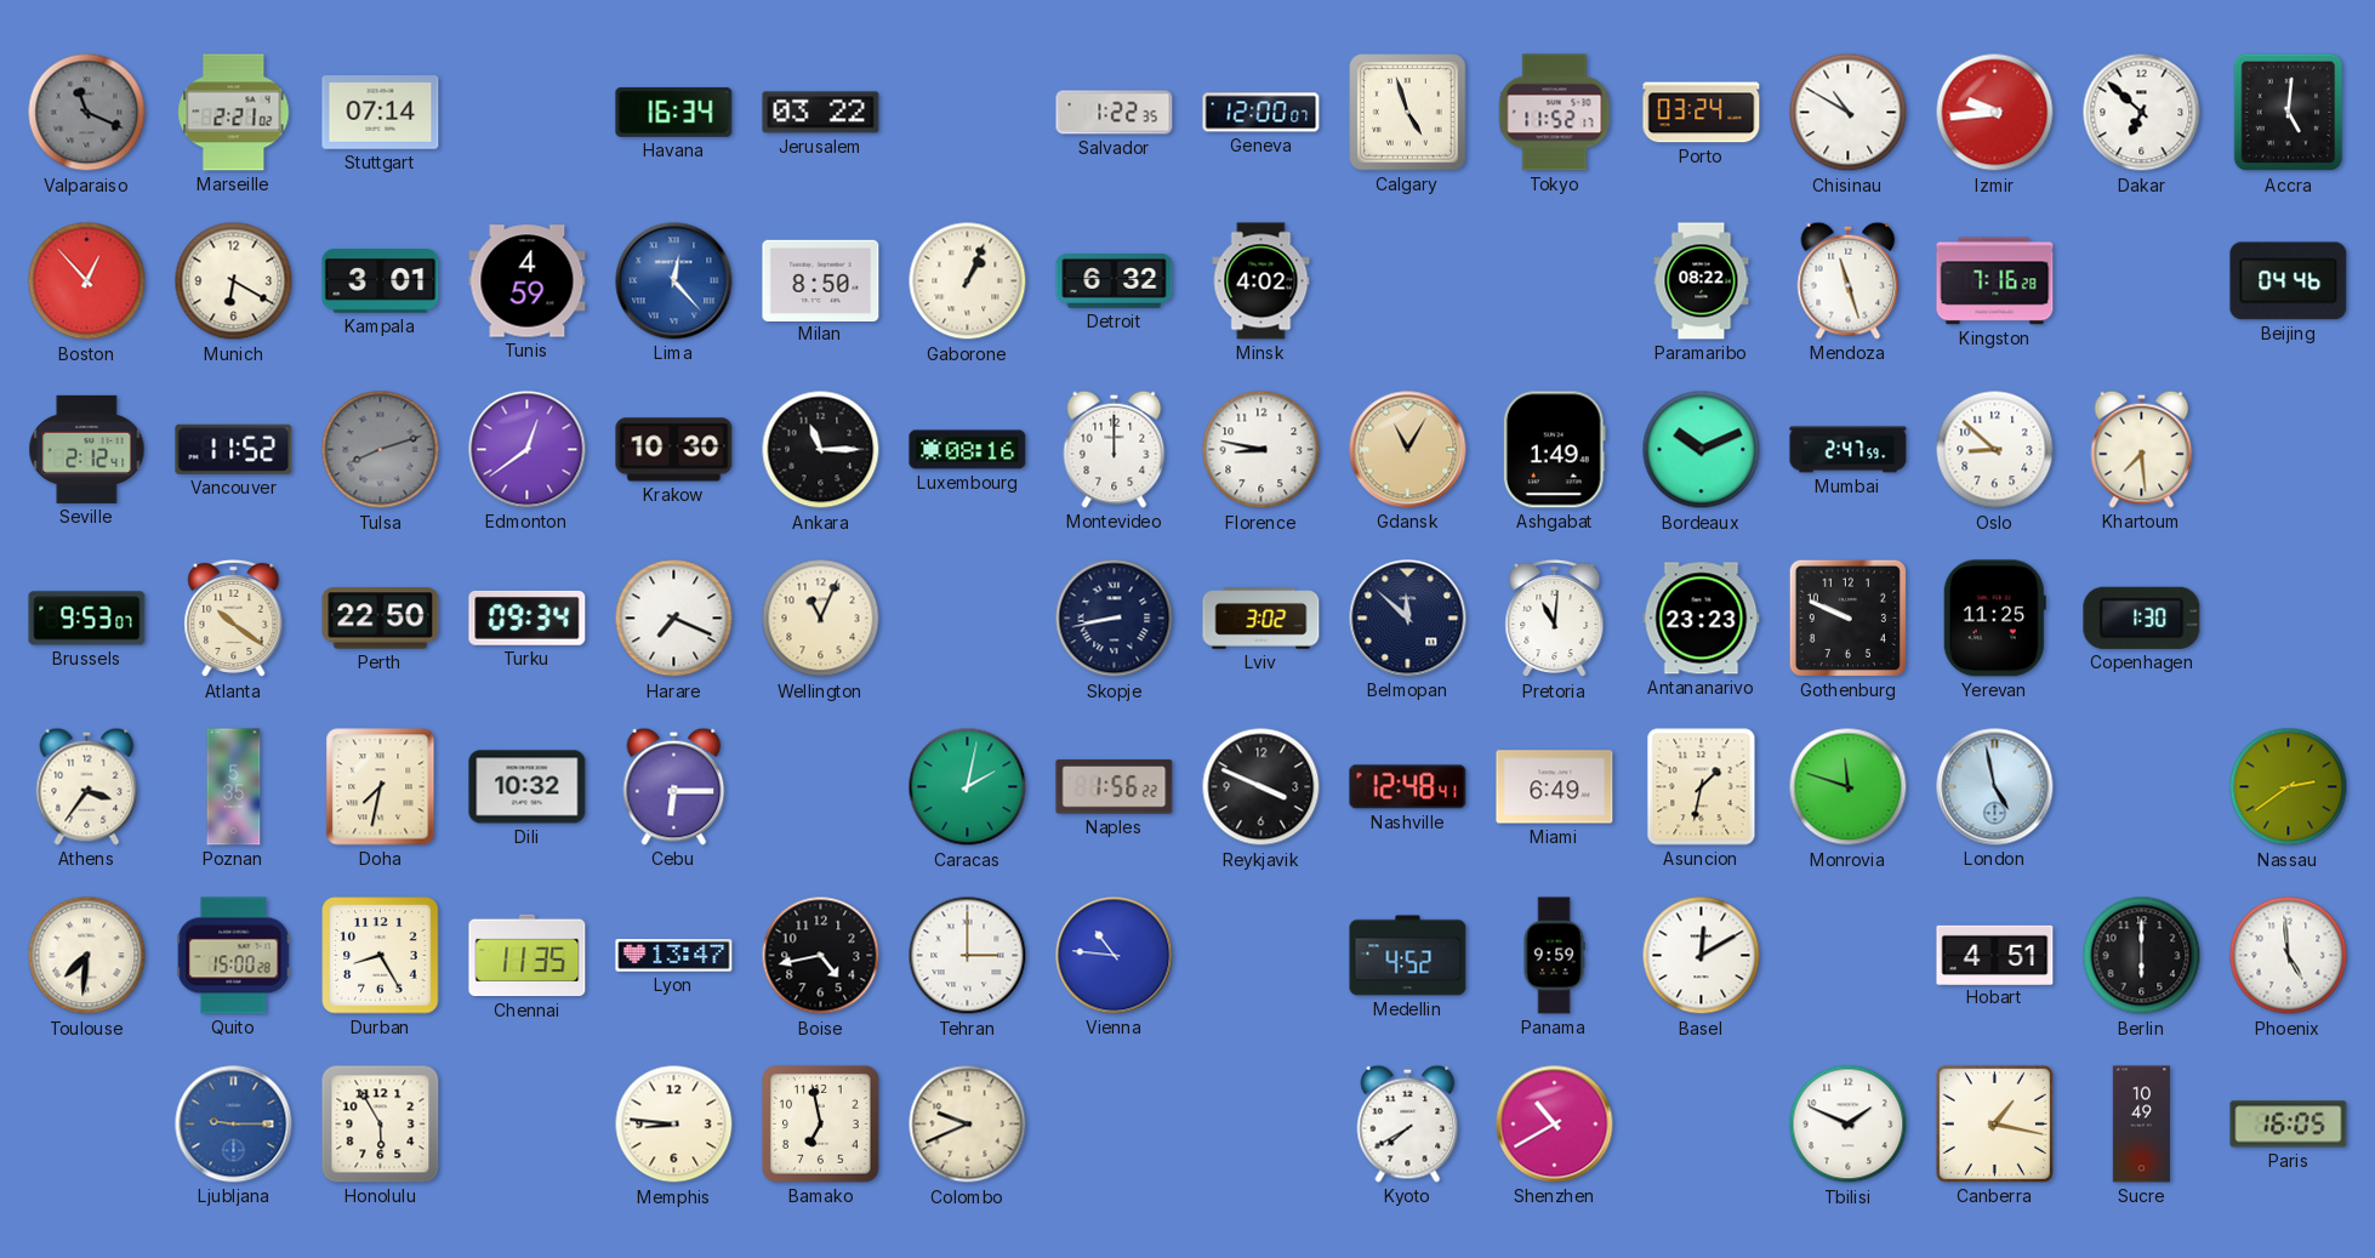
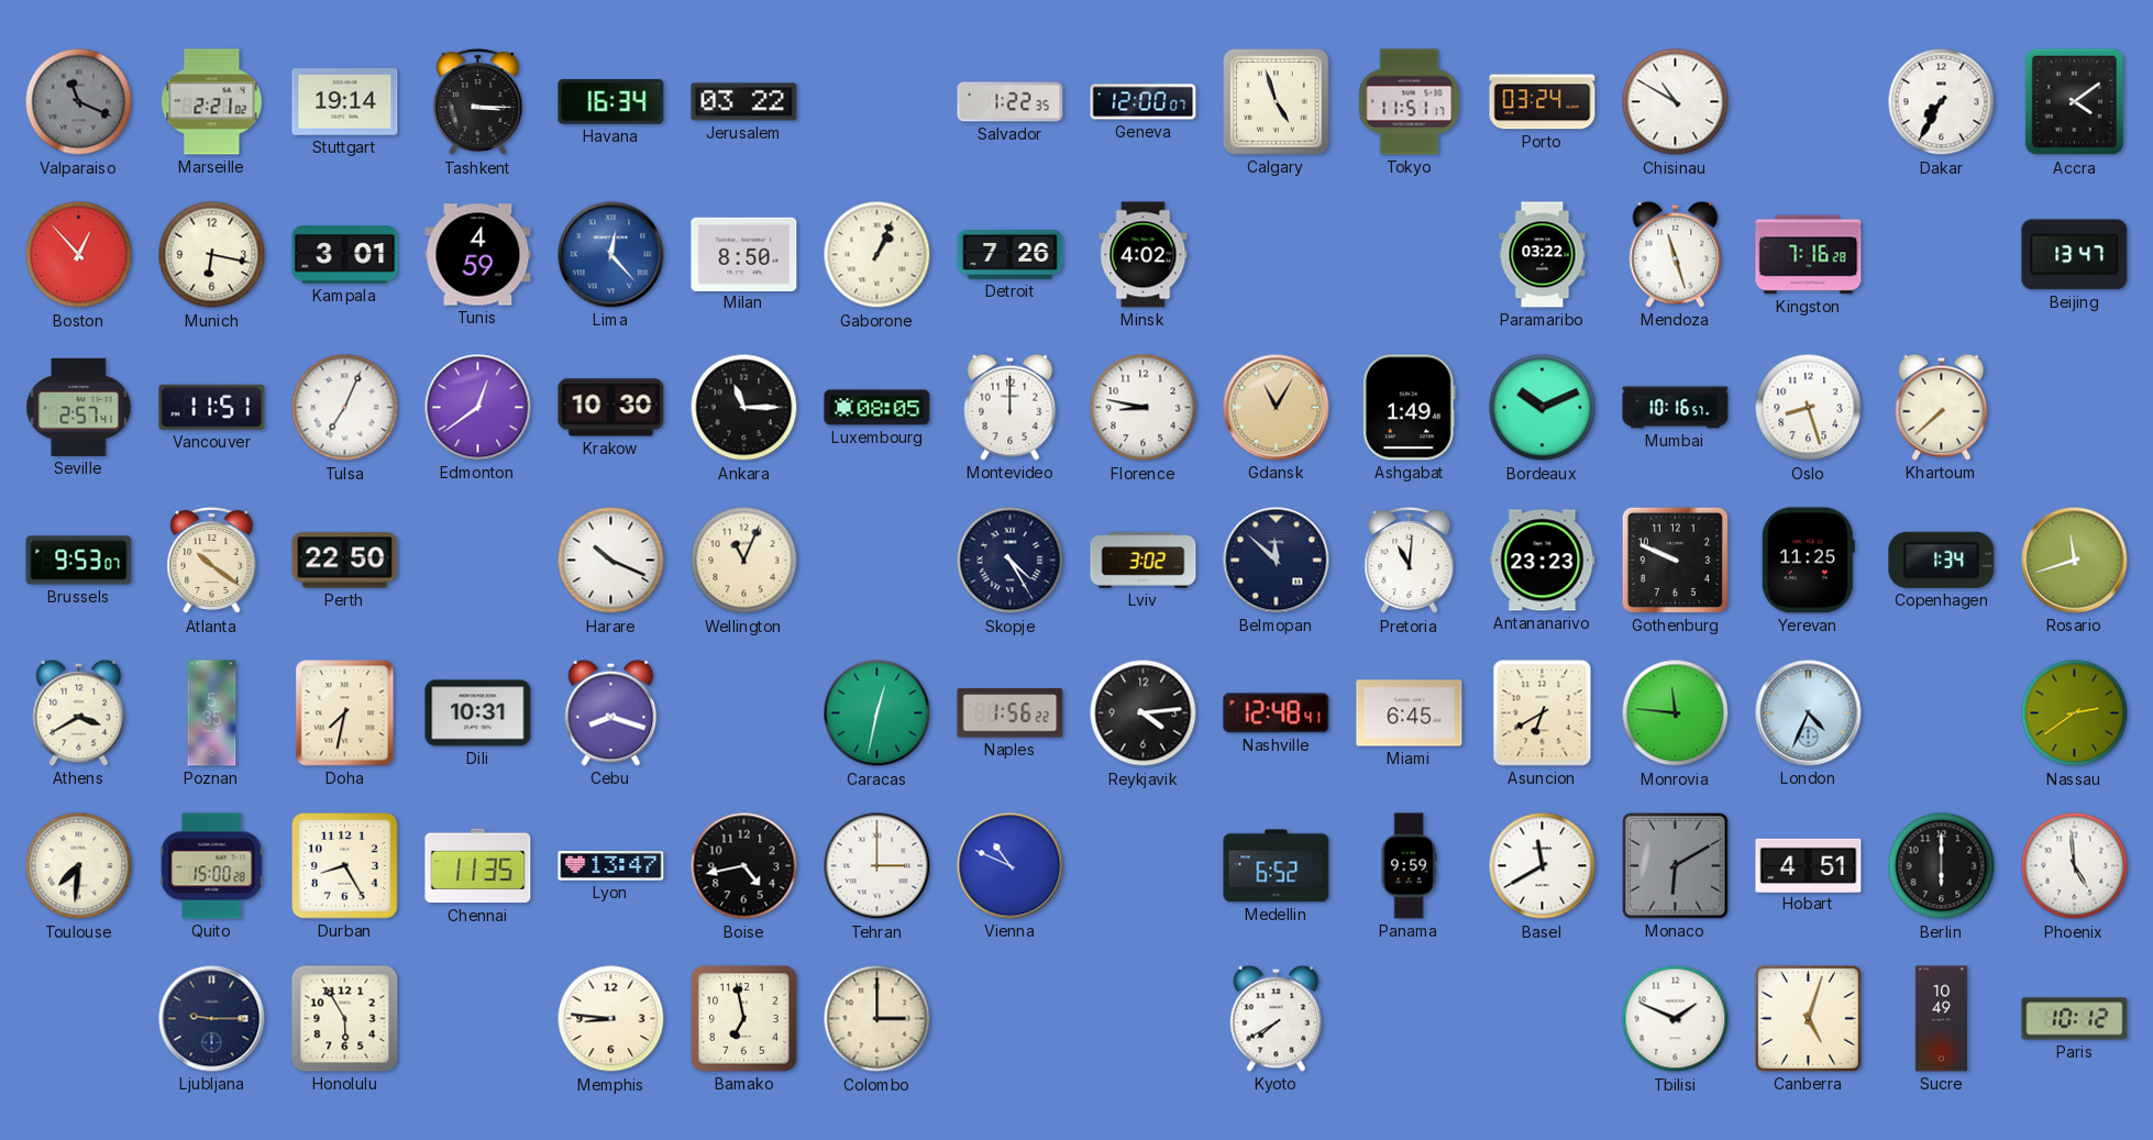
Stuttgart: 07:14 -> 19:14
Tashkent: none -> 3:15
Tokyo: 11:52 -> 11:51
Izmir: 9:44 -> none
Dakar: 6:52 -> 7:35
Accra: 5:01 -> 4:09
Munich: 6:20 -> 6:17
Detroit: 6:32 -> 7:26
Paramaribo: 08:22 -> 03:22
Beijing: 04:46 -> 13:47
Seville: 2:12 -> 2:57
Vancouver: 11:52 -> 11:51
Tulsa: 8:12 -> 7:04
Tulsa dial: grey -> white
Luxembourg: 08:16 -> 08:05
Mumbai: 2:47 -> 10:16
Oslo: 8:52 -> 8:27
Khartoum: 7:29 -> 7:38
Turku: 09:34 -> none
Harare: 7:19 -> 10:19
Skopje: 8:43 -> 4:25
Copenhagen: 1:30 -> 1:34
Rosario: none -> 11:42
Athens: 3:36 -> 3:40
Dili: 10:32 -> 10:31
Cebu: 6:15 -> 8:18
Caracas: 2:02 -> 12:32
Reykjavik: 3:49 -> 4:14
Miami: 6:49 -> 6:45
Asuncion: 1:32 -> 6:40
Monrovia: 11:48 -> 11:46
London: 4:58 -> 4:34
Vienna: 10:46 -> 10:49
Medellin: 4:52 -> 6:52
Basel: 12:10 -> 11:40
Monaco: none -> 6:10
Ljubljana dial: blue -> navy
Colombo: 9:41 -> 3:00
Shenzhen: 10:40 -> none
Canberra: 1:17 -> 5:03
Paris: 16:05 -> 10:12
